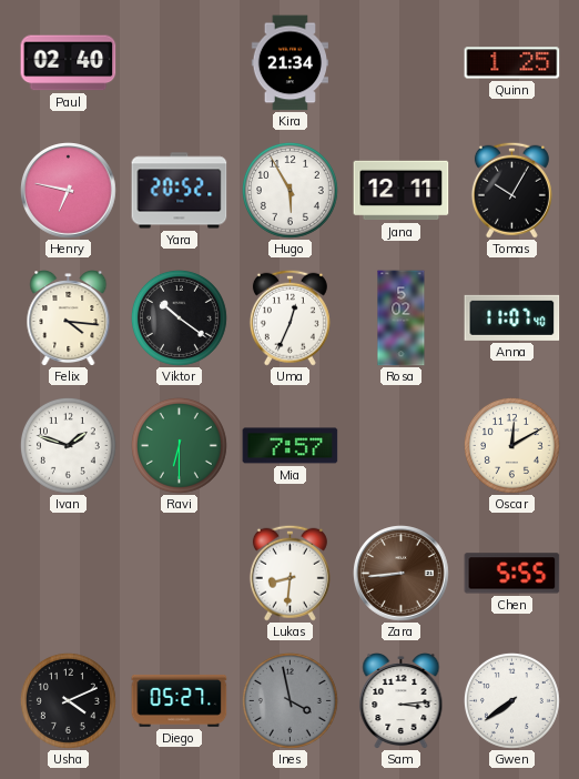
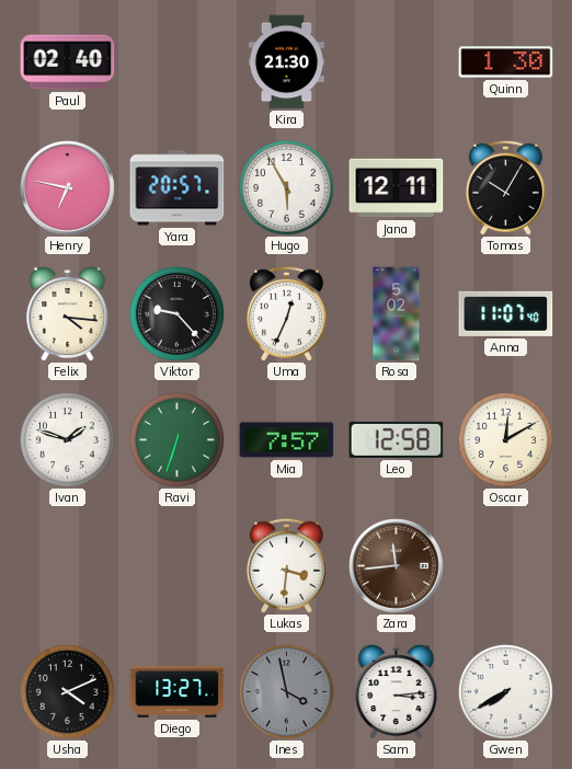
Kira: 21:34 -> 21:30
Quinn: 1:25 -> 1:30
Yara: 20:52 -> 20:57
Viktor: 10:21 -> 9:23
Ravi: 6:30 -> 6:33
Leo: none -> 12:58
Lukas: 8:31 -> 3:31
Zara: 8:44 -> 11:44
Chen: 5:55 -> none
Diego: 05:27 -> 13:27
Gwen: 7:39 -> 7:40
